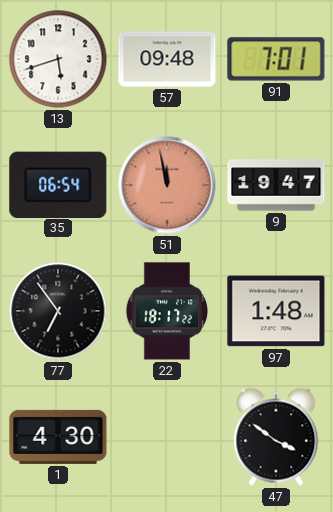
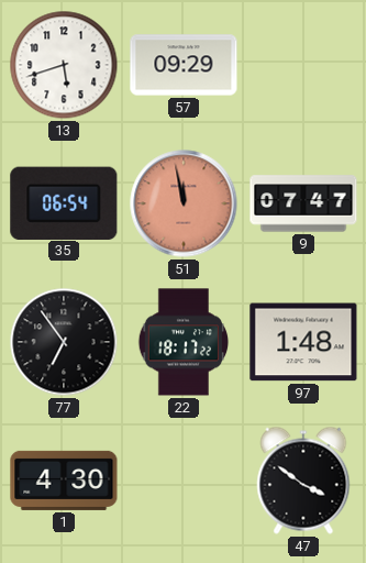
57: 09:48 -> 09:29
91: 7:01 -> none
9: 19:47 -> 07:47
